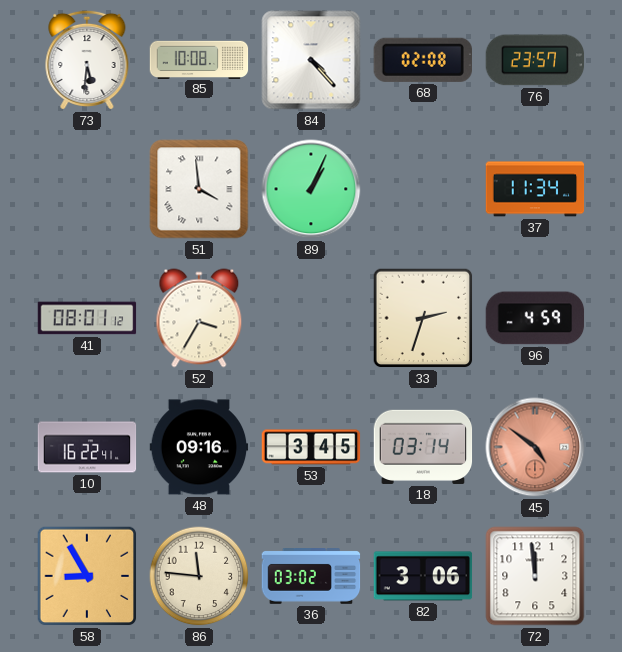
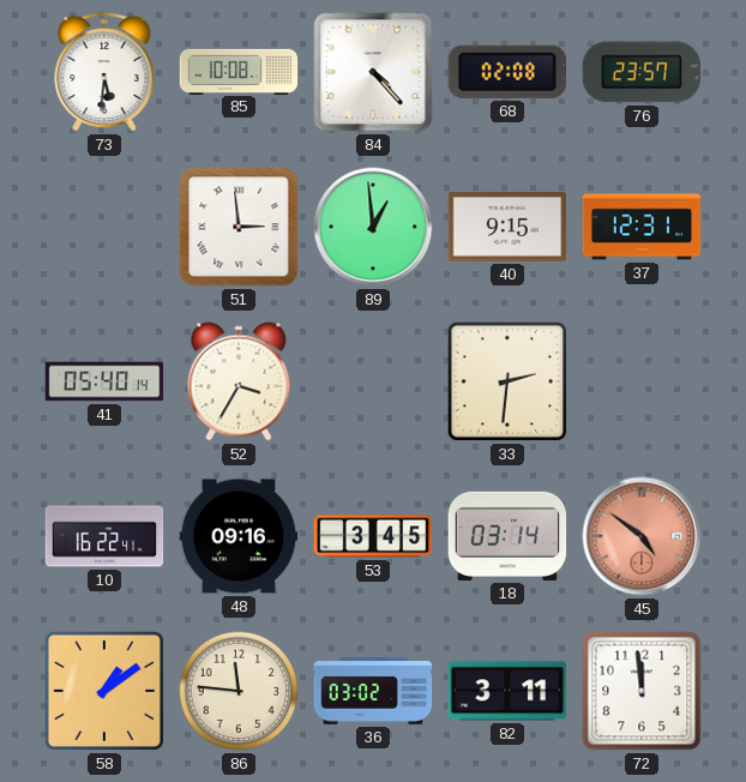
51: 3:59 -> 2:59
89: 1:04 -> 12:59
40: none -> 9:15
37: 11:34 -> 12:31
41: 08:01 -> 05:40
33: 2:33 -> 2:31
96: 4:59 -> none
58: 8:55 -> 1:09
82: 3:06 -> 3:11
